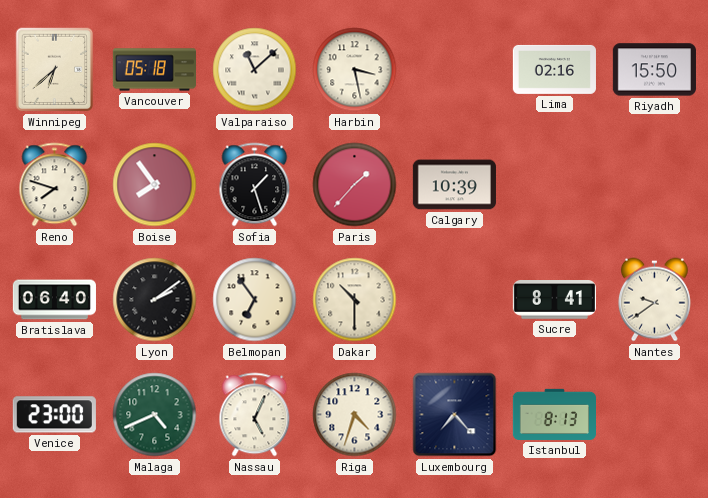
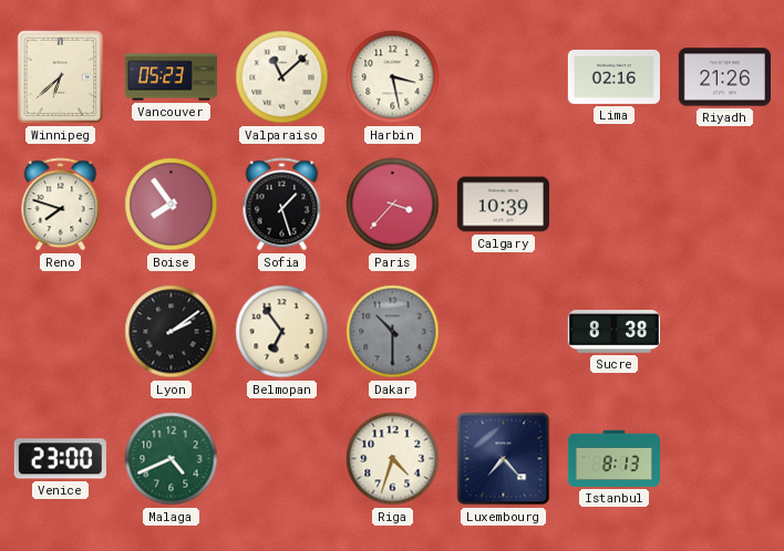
Vancouver: 05:18 -> 05:23
Riyadh: 15:50 -> 21:26
Paris: 1:37 -> 3:37
Bratislava: 06:40 -> none
Dakar dial: cream -> grey
Sucre: 8:41 -> 8:38
Nantes: 9:39 -> none
Nassau: 5:04 -> none
